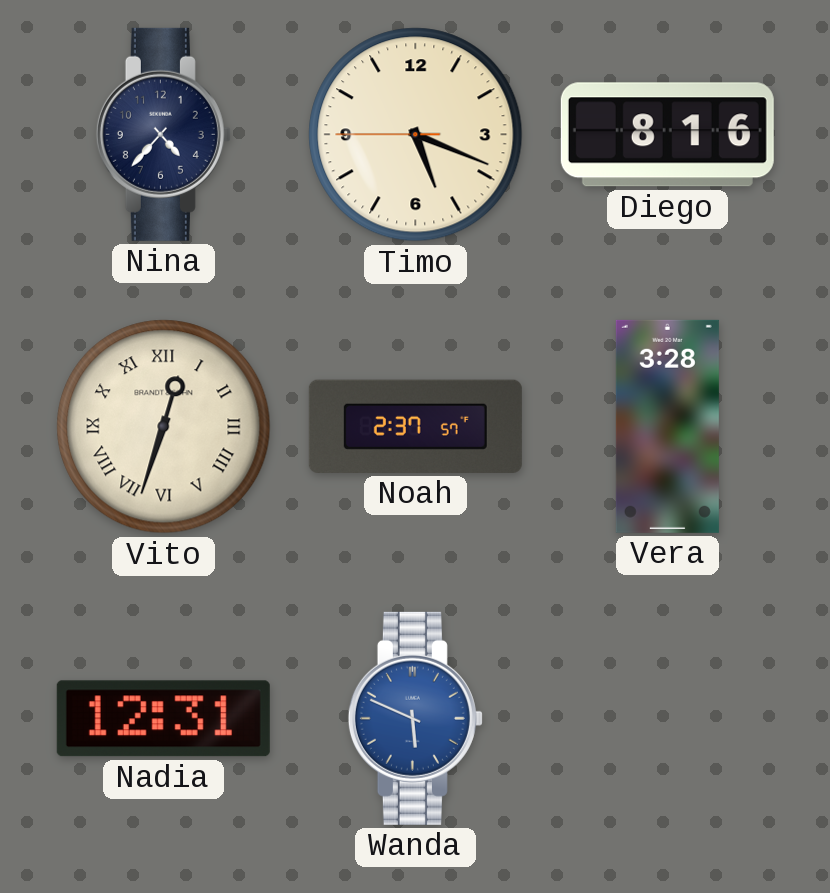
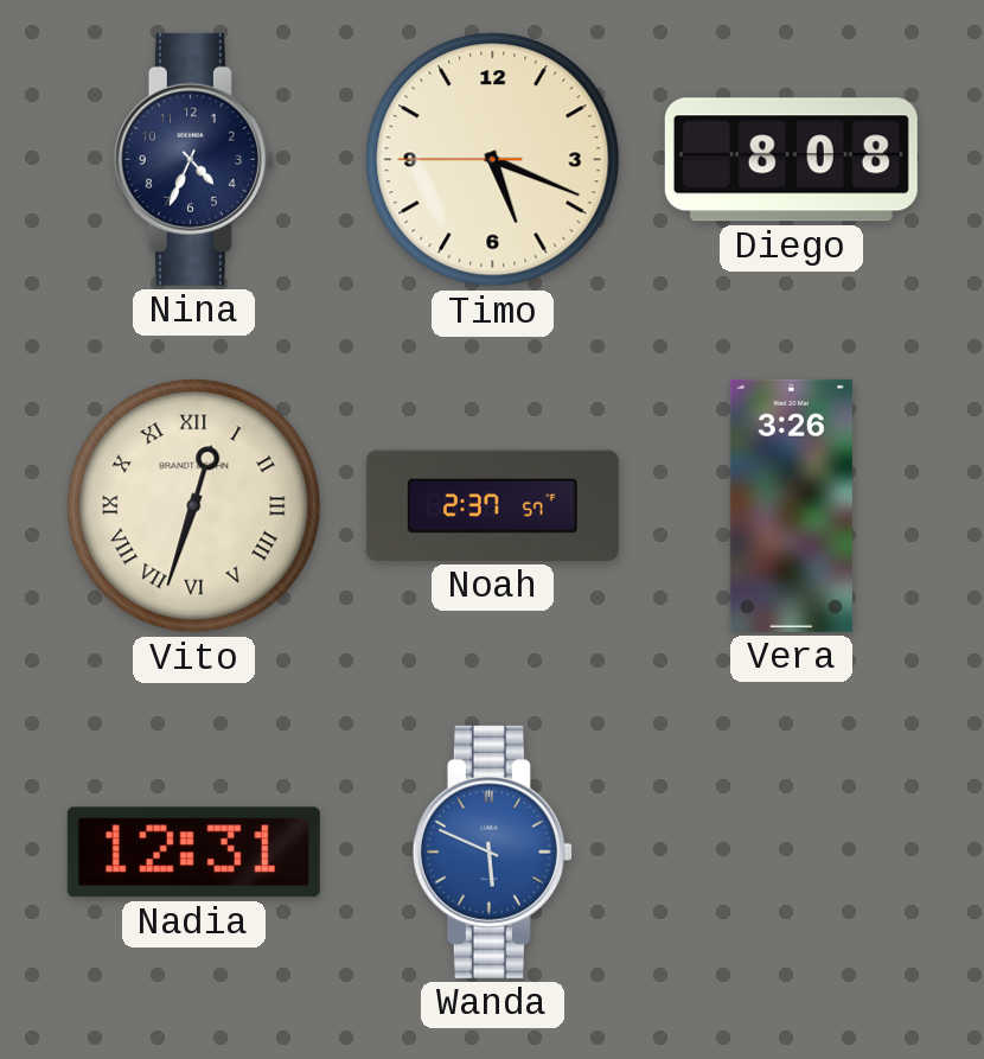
Nina: 4:37 -> 4:34
Diego: 8:16 -> 8:08
Vera: 3:28 -> 3:26
